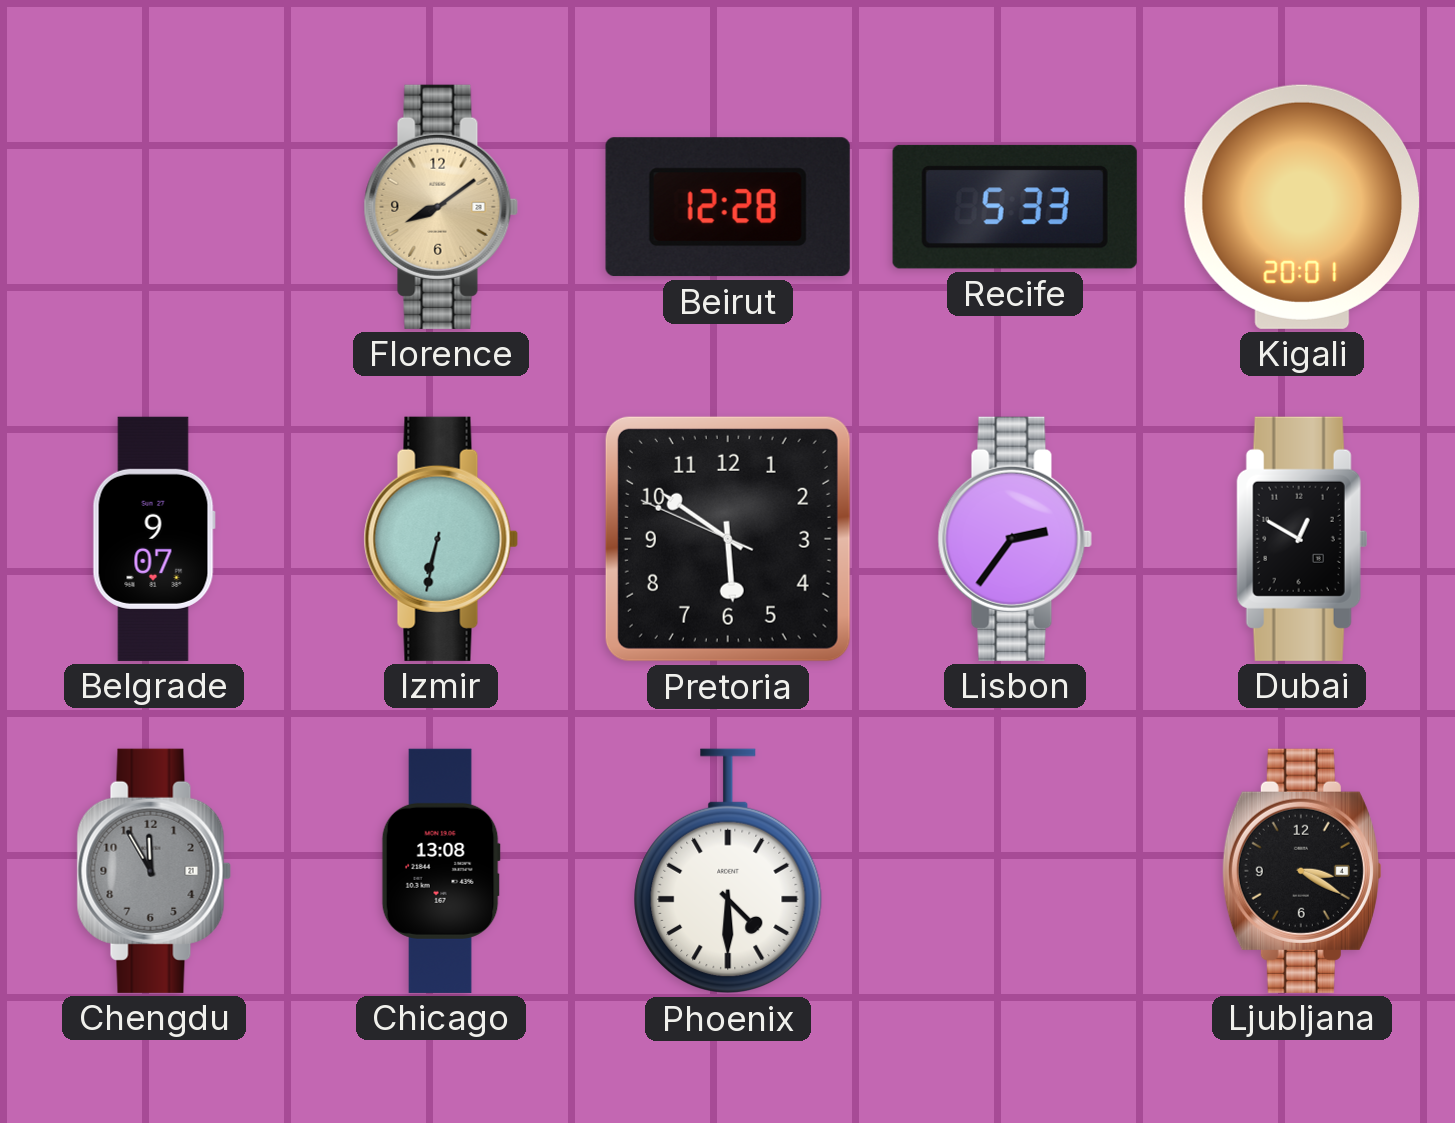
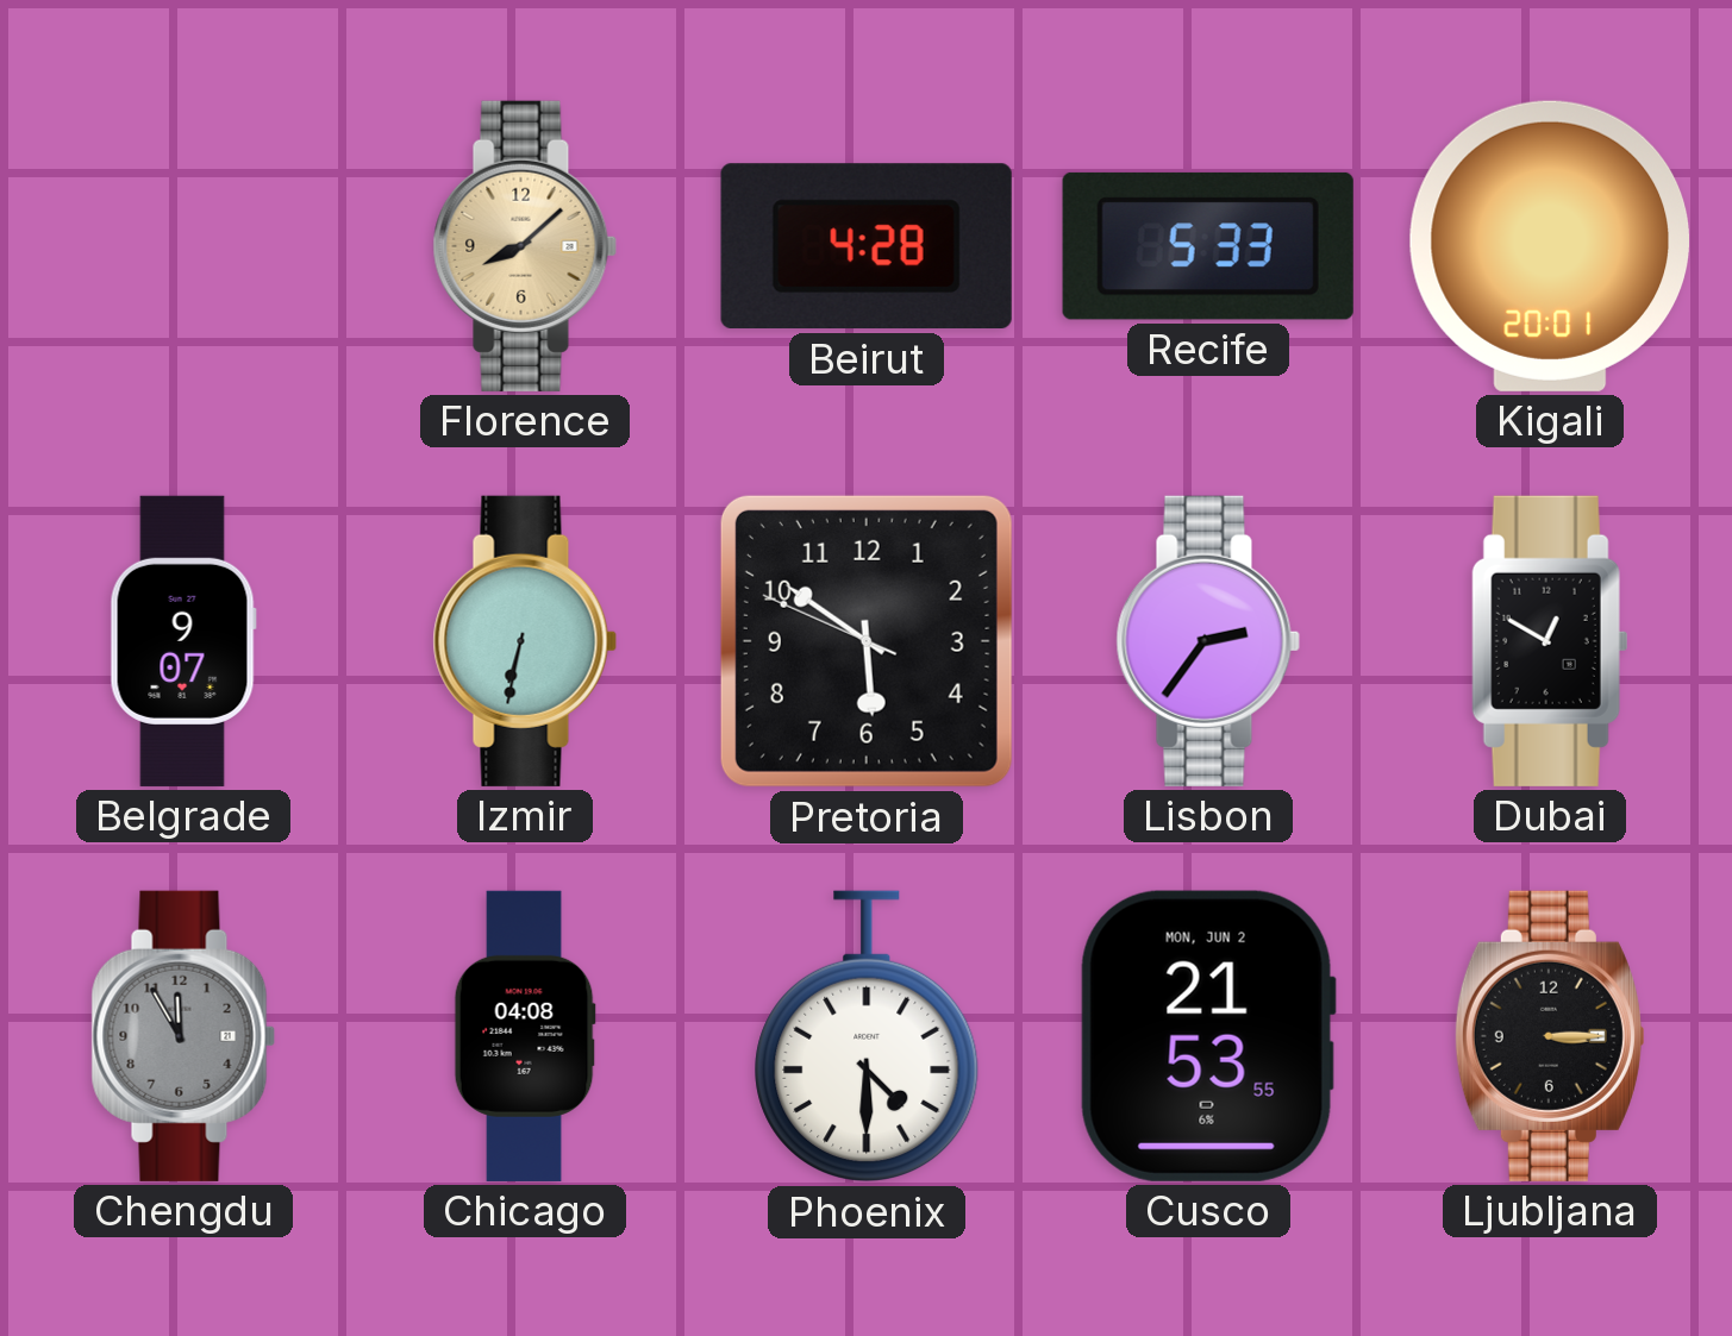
Florence: 8:09 -> 8:08
Beirut: 12:28 -> 4:28
Chicago: 13:08 -> 04:08
Cusco: none -> 21:53
Ljubljana: 3:20 -> 3:15
